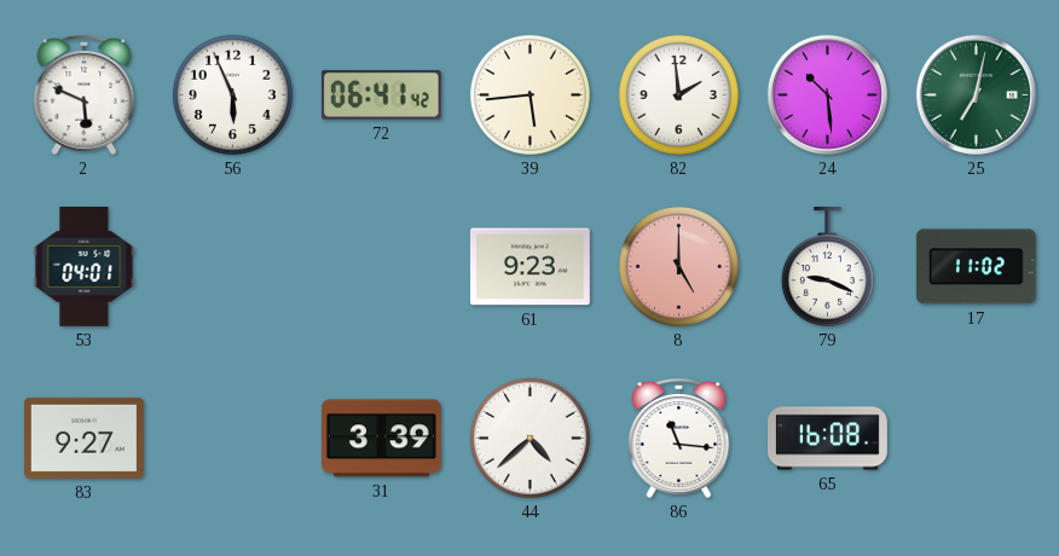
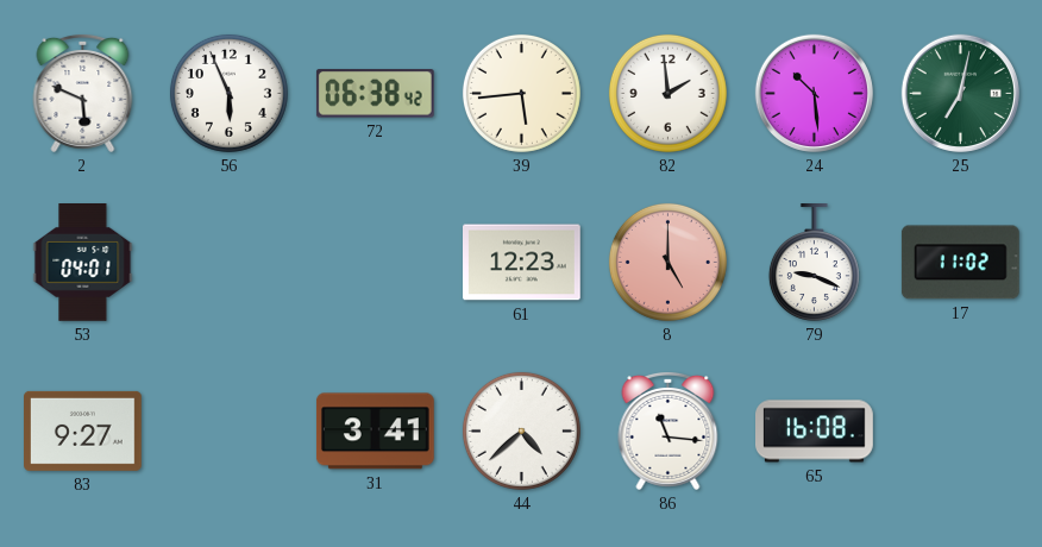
72: 06:41 -> 06:38
61: 9:23 -> 12:23
31: 3:39 -> 3:41
